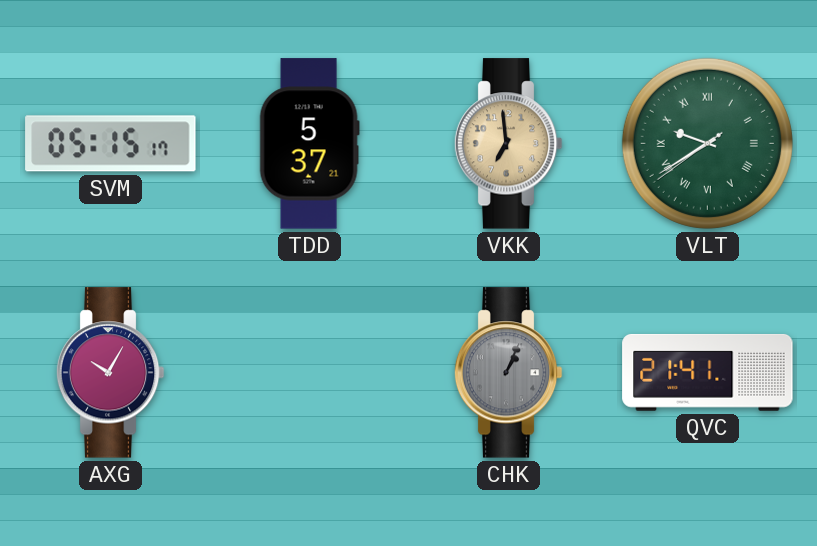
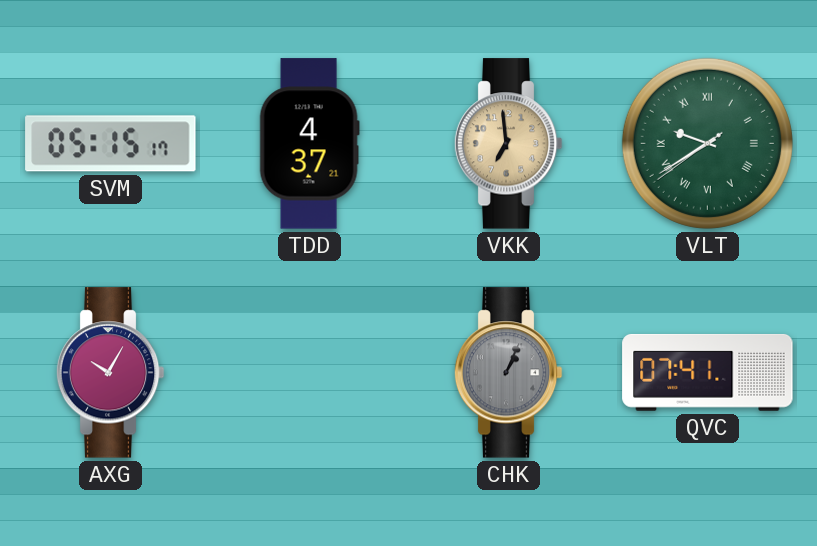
TDD: 5:37 -> 4:37
QVC: 21:41 -> 07:41
